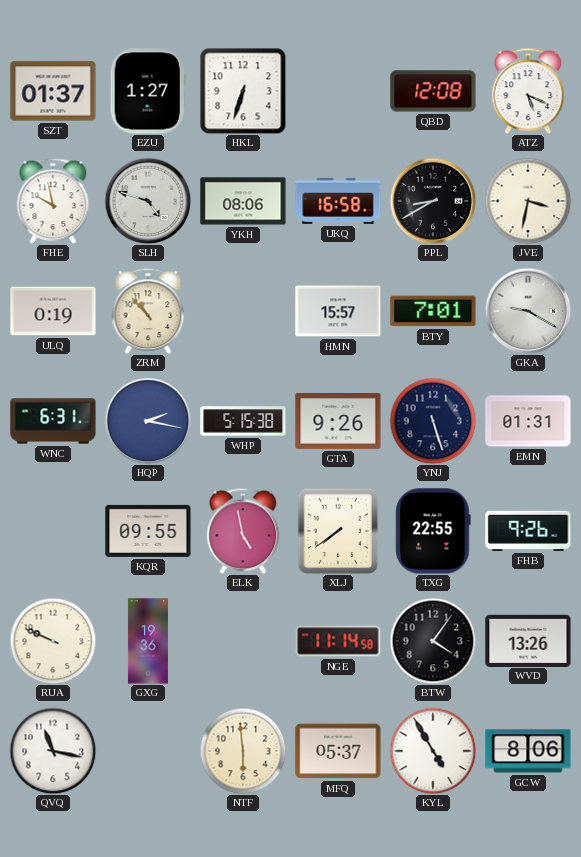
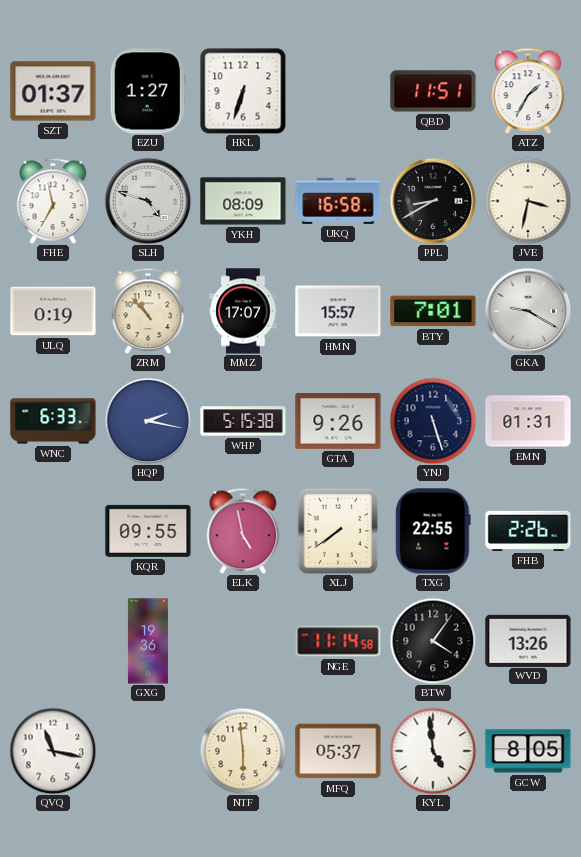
QBD: 12:08 -> 11:51
ATZ: 5:19 -> 1:35
FHE: 9:58 -> 6:58
YKH: 08:06 -> 08:09
MMZ: none -> 17:07
WNC: 6:31 -> 6:33
FHB: 9:26 -> 2:26
RUA: 9:49 -> none
KYL: 4:55 -> 4:59
GCW: 8:06 -> 8:05
